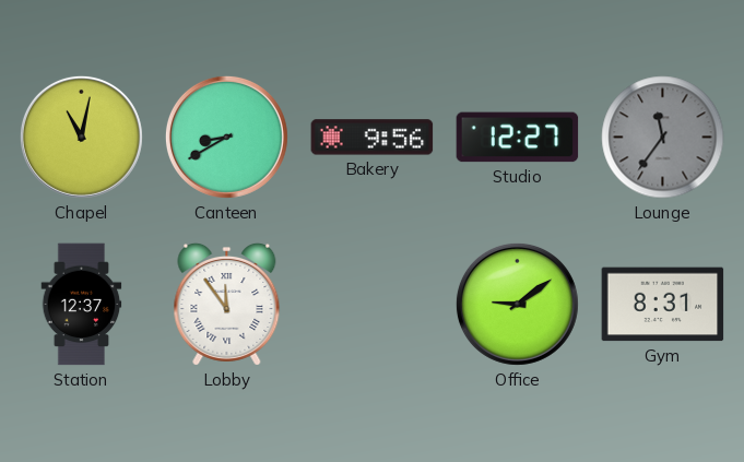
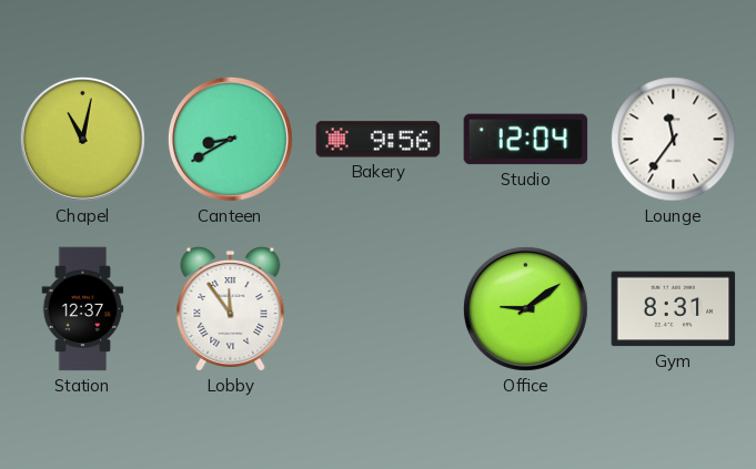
Studio: 12:27 -> 12:04
Lounge dial: grey -> white
